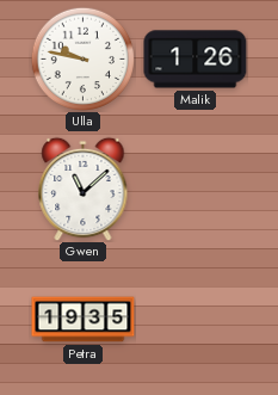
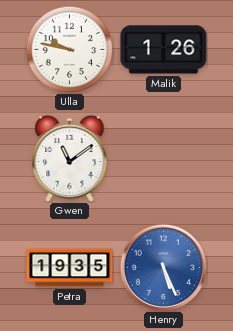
Gwen: 11:08 -> 11:09
Henry: none -> 5:26
